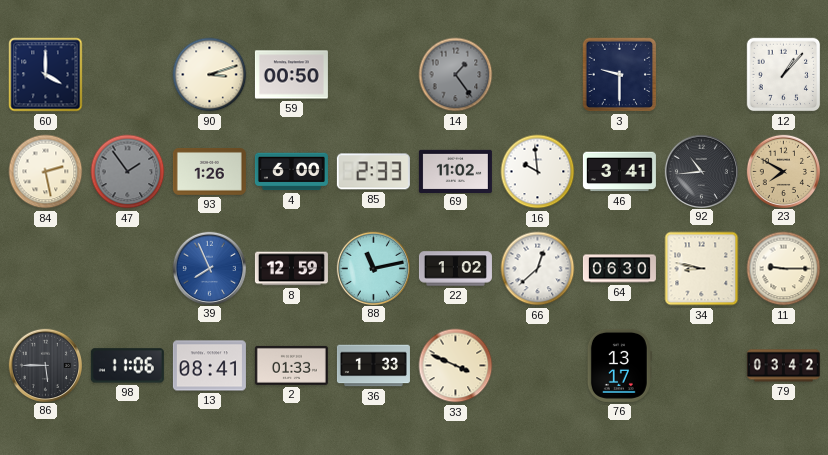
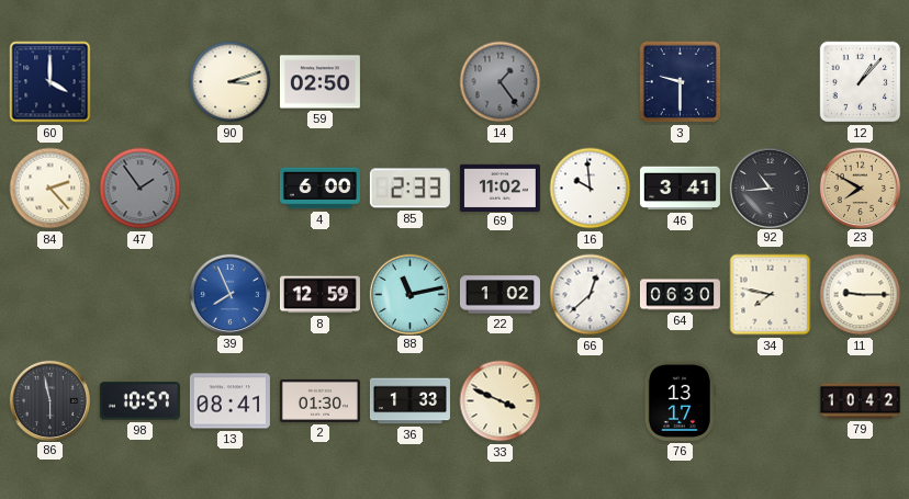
59: 00:50 -> 02:50
84: 2:28 -> 2:23
93: 1:26 -> none
34: 8:47 -> 7:47
86: 5:45 -> 5:58
98: 11:06 -> 10:57
2: 01:33 -> 01:30
79: 03:42 -> 10:42
